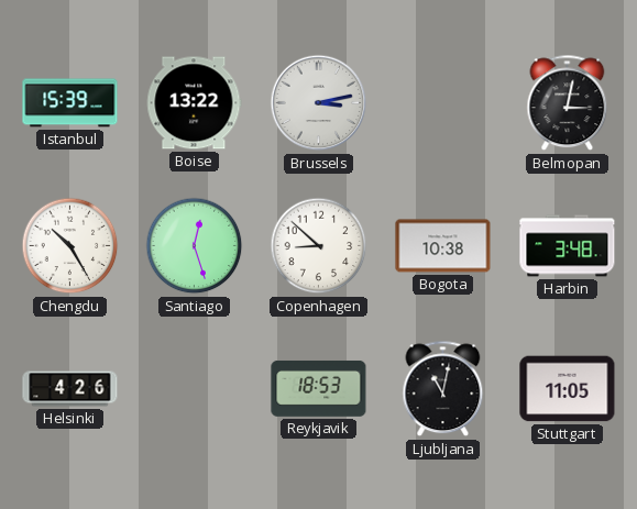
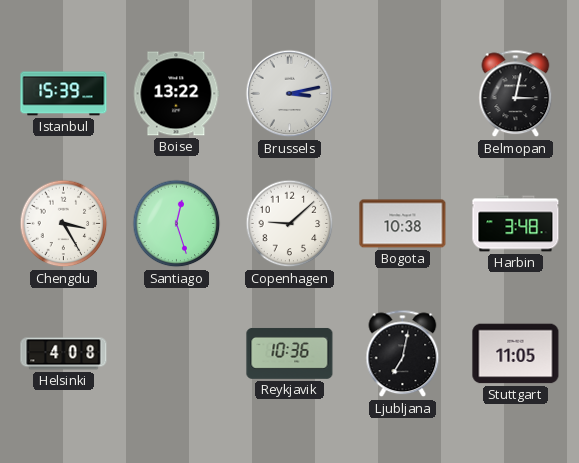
Chengdu: 10:25 -> 3:25
Copenhagen: 8:52 -> 9:08
Helsinki: 4:26 -> 4:08
Reykjavik: 18:53 -> 10:36
Ljubljana: 11:02 -> 7:02
